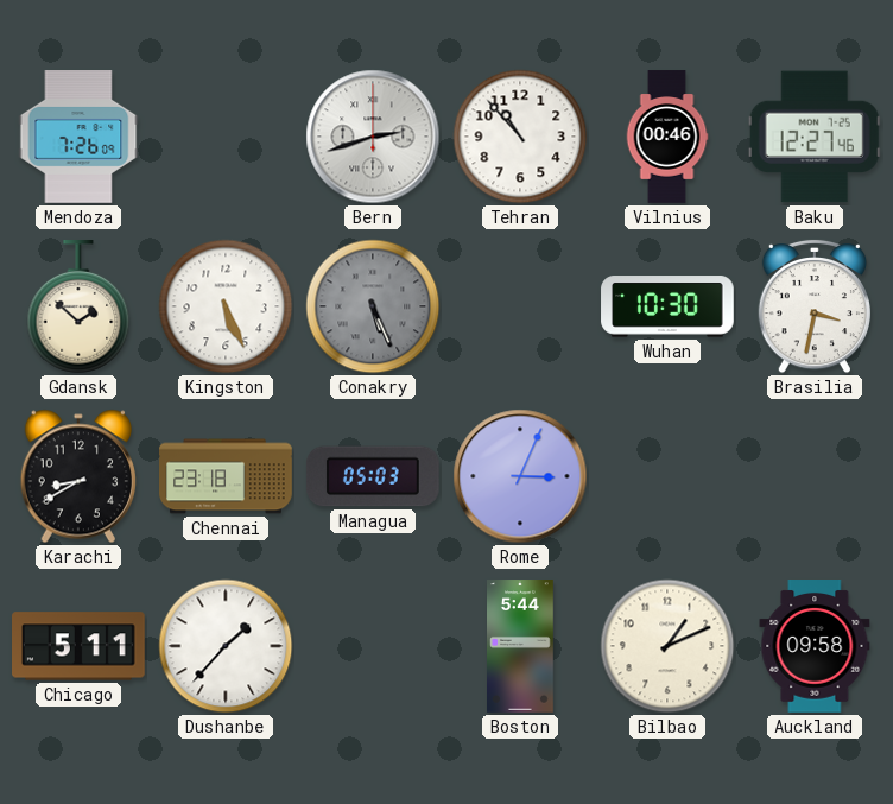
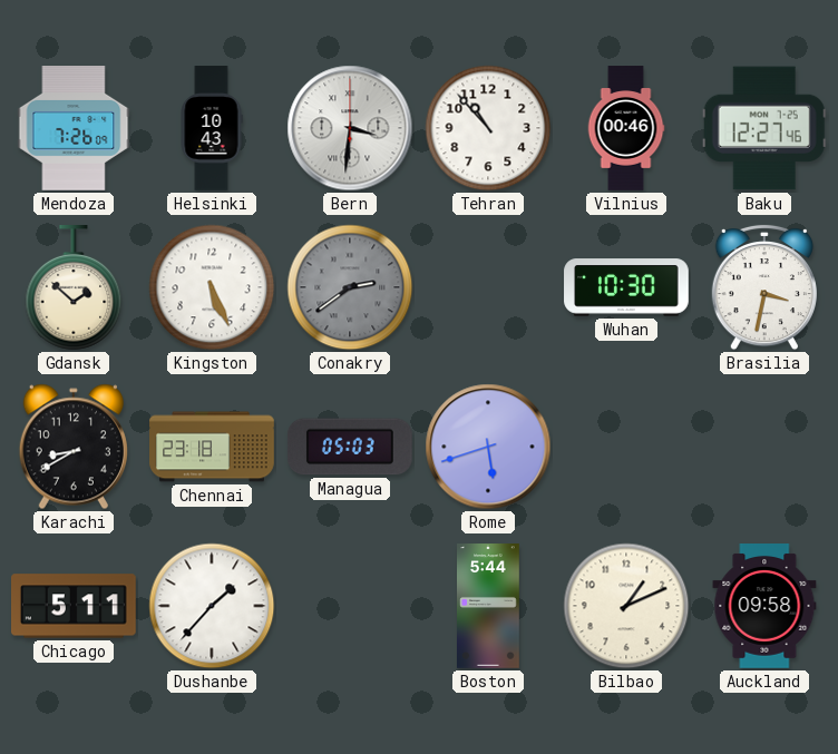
Helsinki: none -> 10:43
Bern: 2:42 -> 3:31
Conakry: 5:26 -> 2:39
Rome: 3:04 -> 5:42
